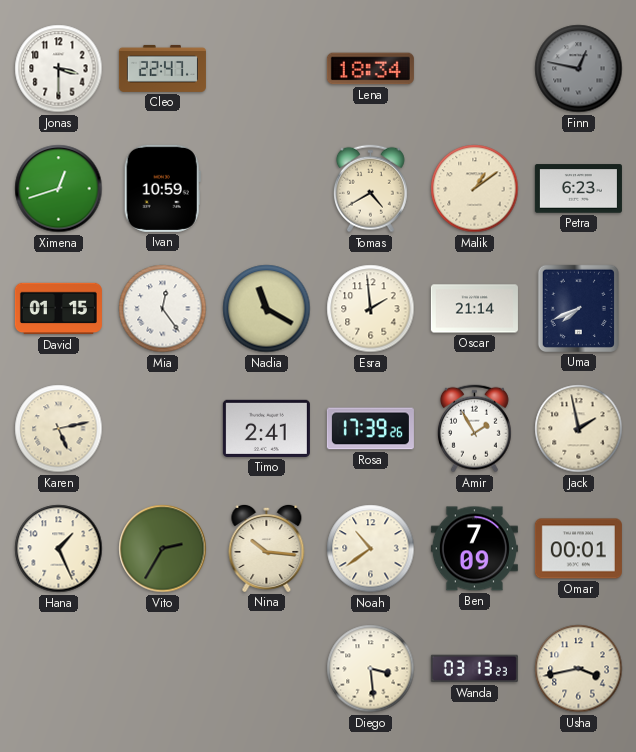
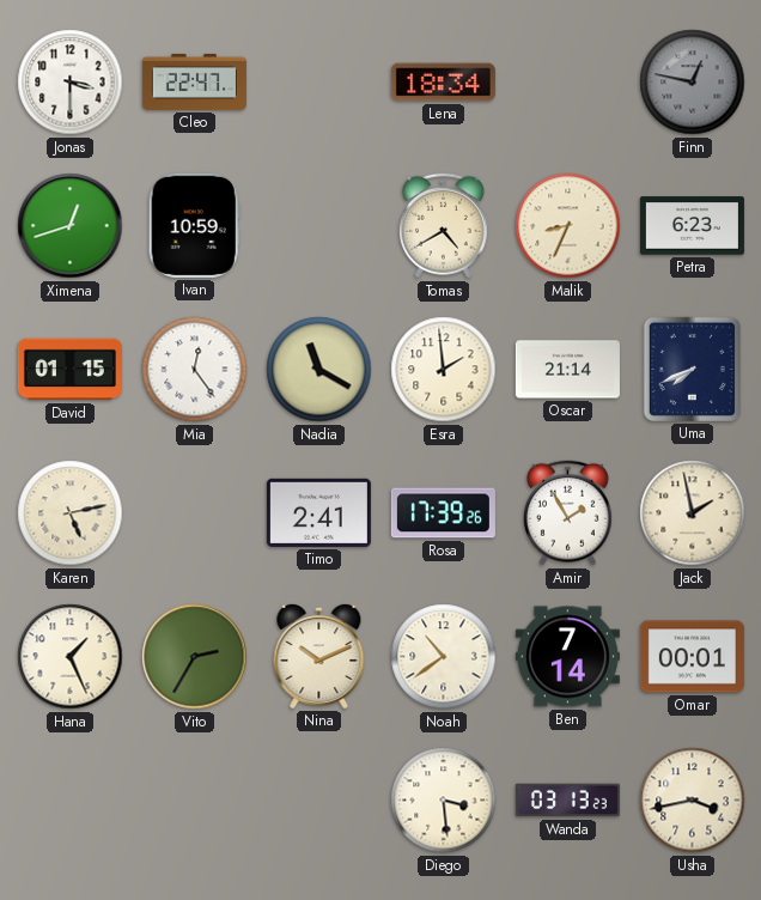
Malik: 1:09 -> 8:34
Nina: 10:16 -> 10:11
Ben: 7:09 -> 7:14
